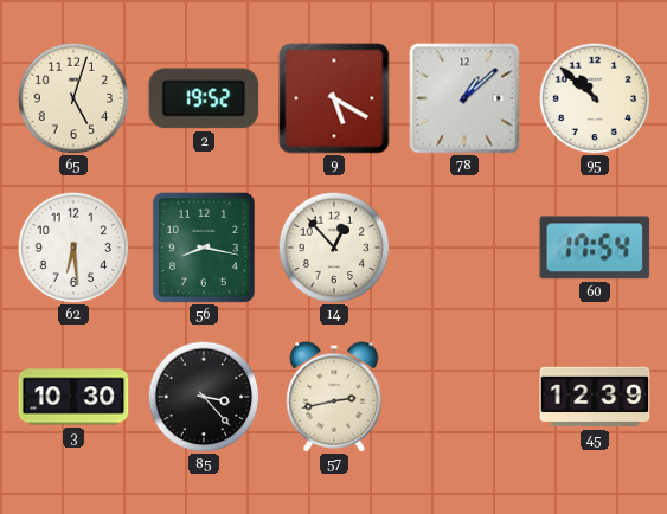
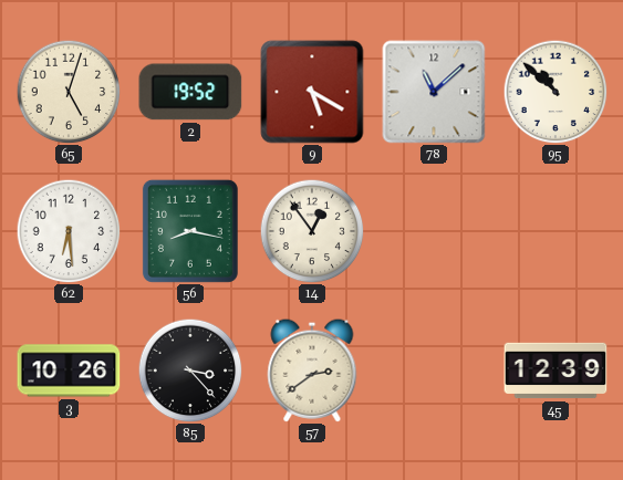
78: 1:08 -> 11:08
14: 12:53 -> 12:54
60: 17:54 -> none
3: 10:30 -> 10:26
57: 2:43 -> 2:39
